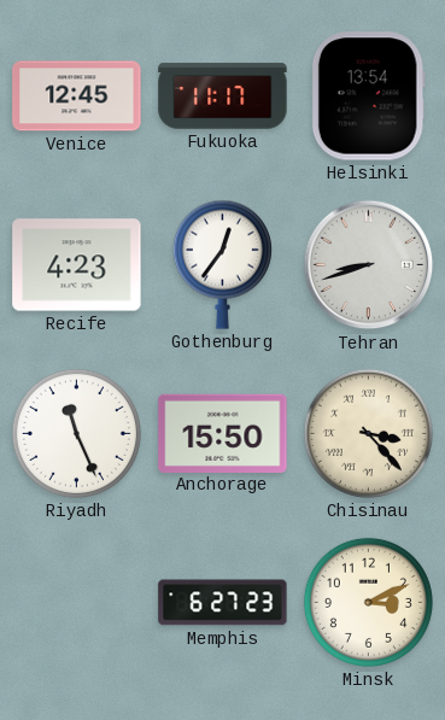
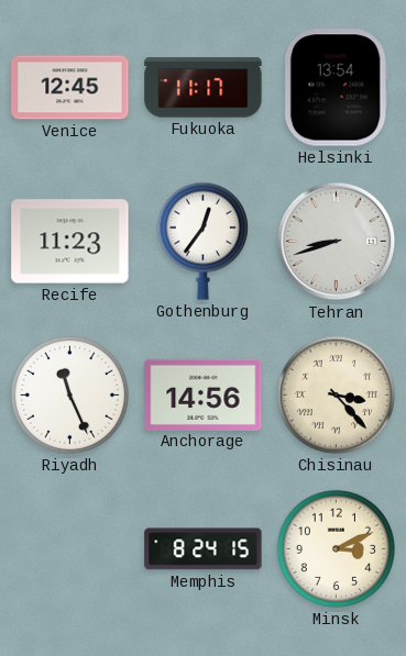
Recife: 4:23 -> 11:23
Anchorage: 15:50 -> 14:56
Memphis: 6:27 -> 8:24
